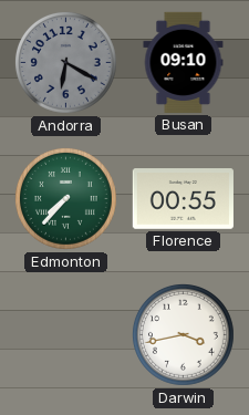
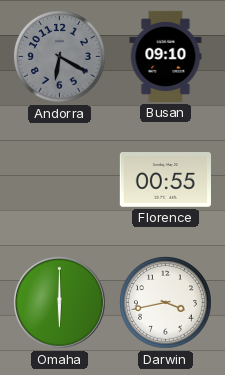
Edmonton: 7:37 -> none
Omaha: none -> 6:00
